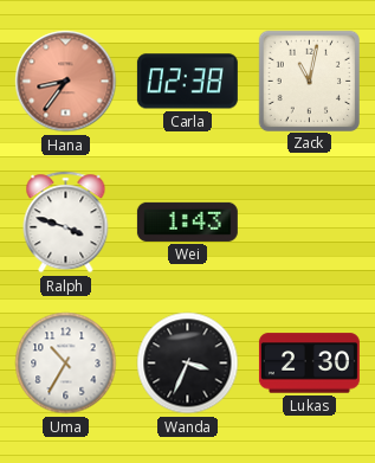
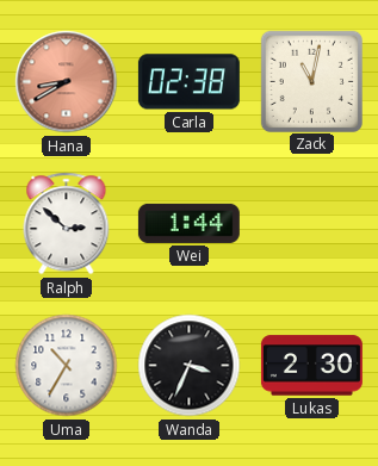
Hana: 8:36 -> 8:40
Ralph: 3:48 -> 2:52
Wei: 1:43 -> 1:44
